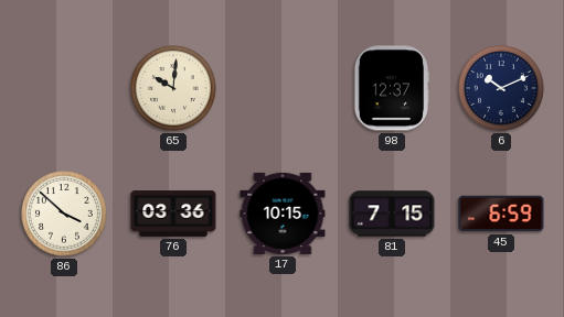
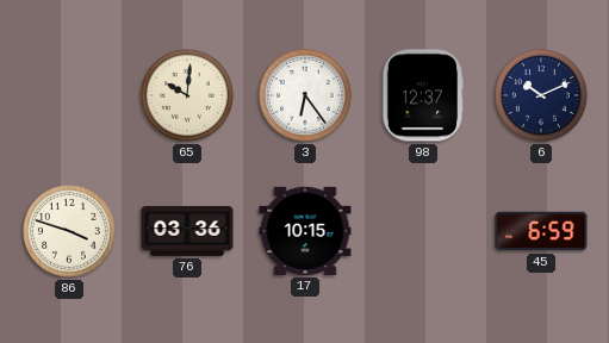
3: none -> 6:24
86: 3:52 -> 3:48
81: 7:15 -> none
